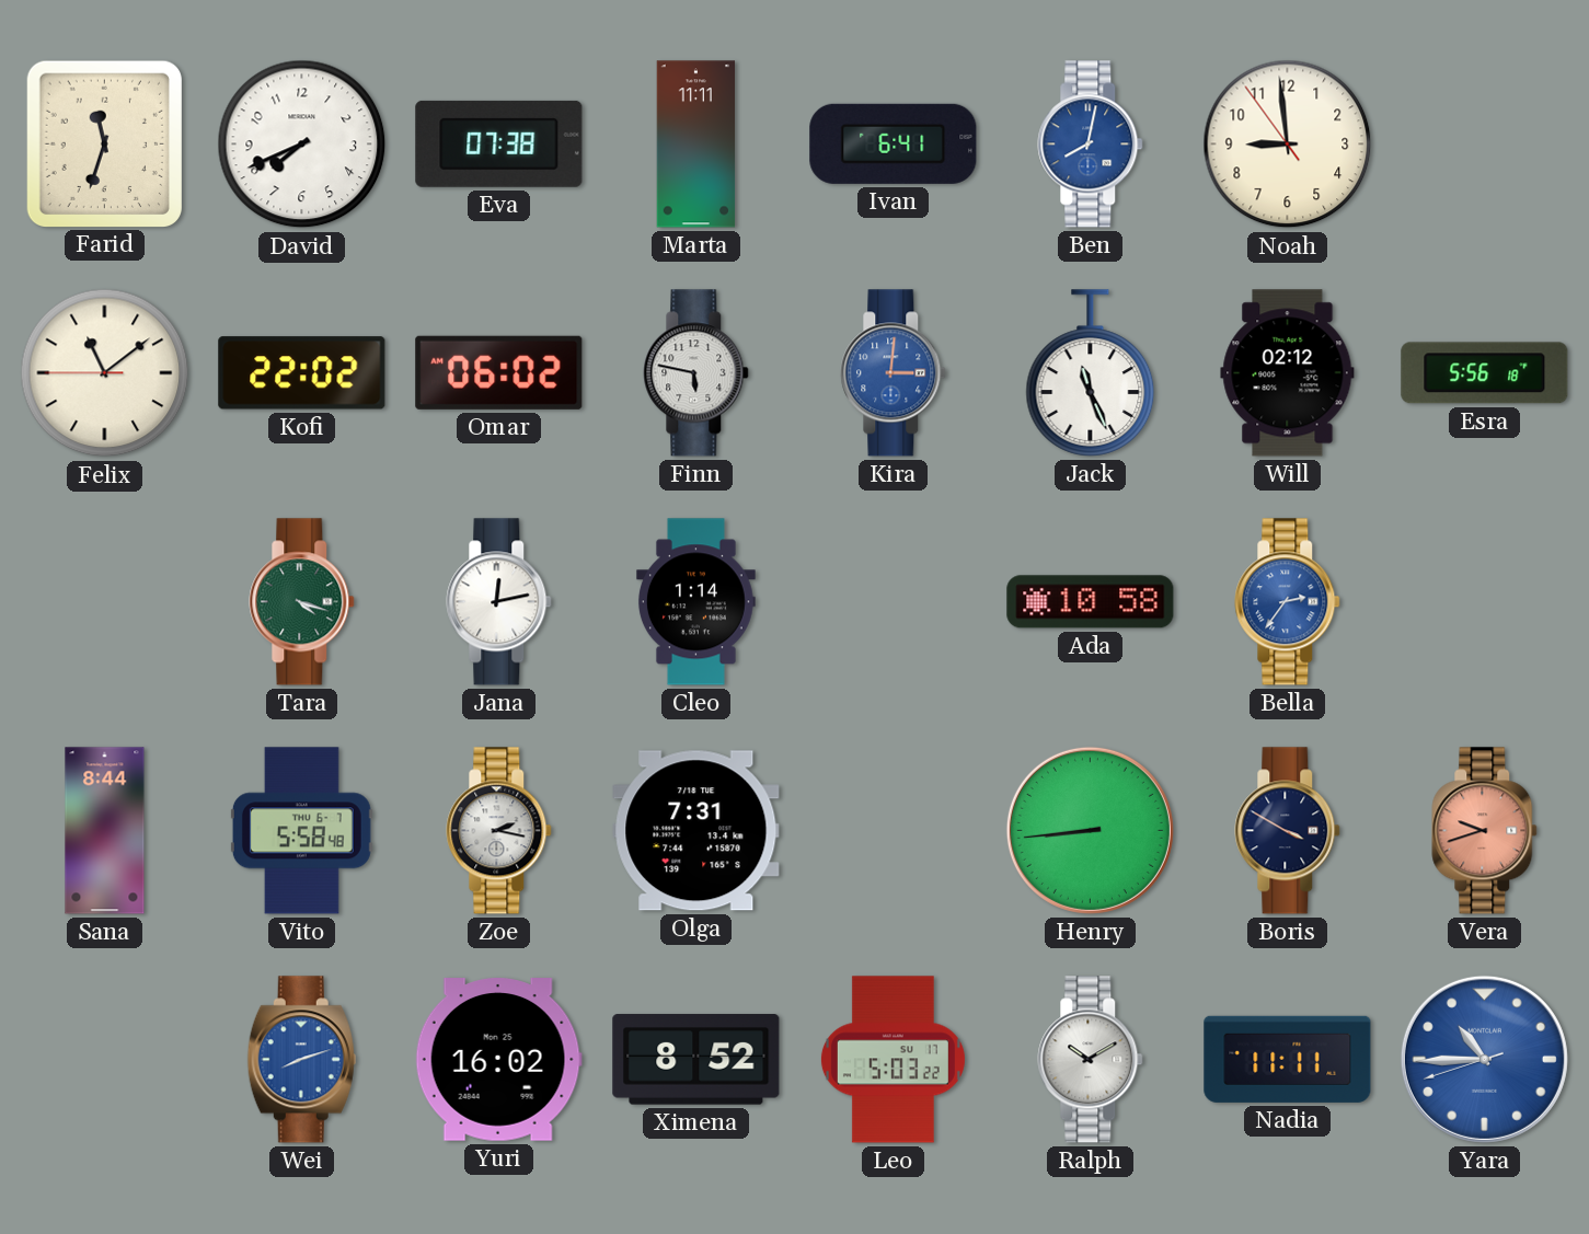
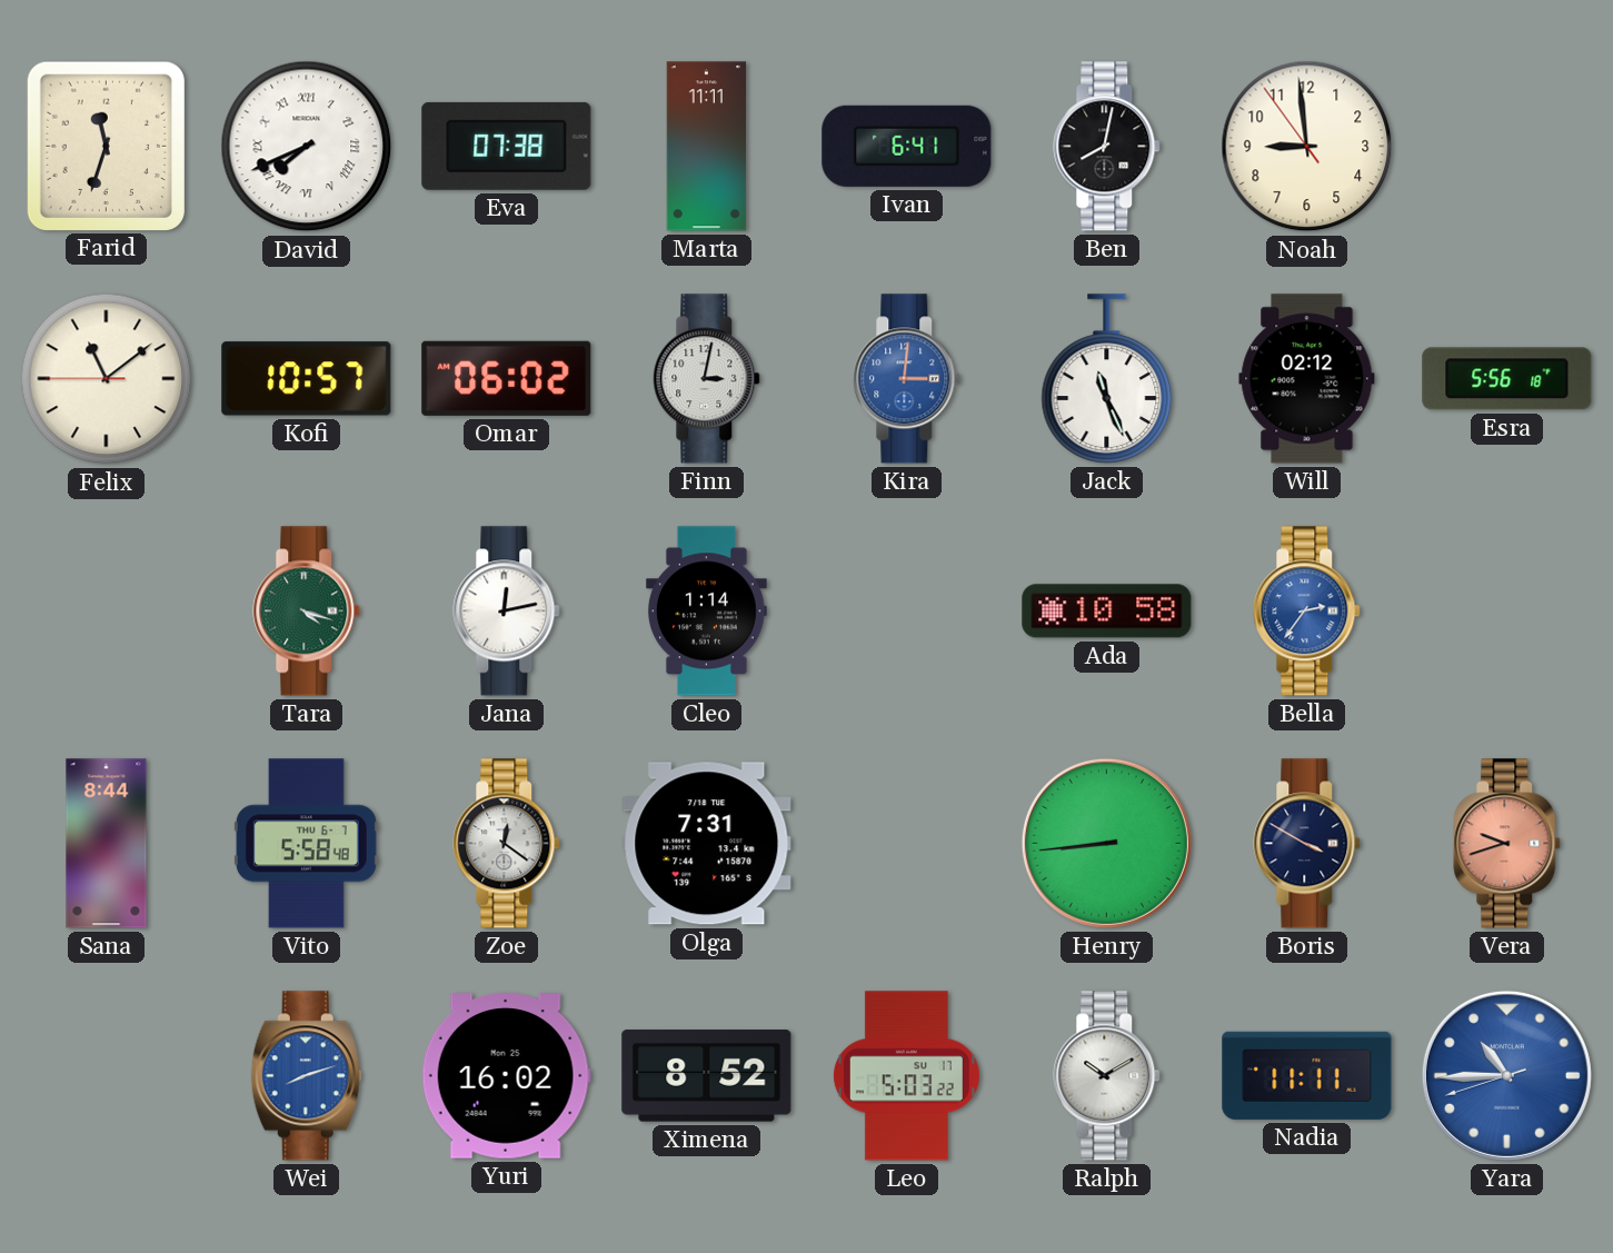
David numerals: Arabic -> Roman
Ben dial: blue -> black
Kofi: 22:02 -> 10:57
Finn: 5:47 -> 3:02
Zoe: 2:17 -> 12:21
